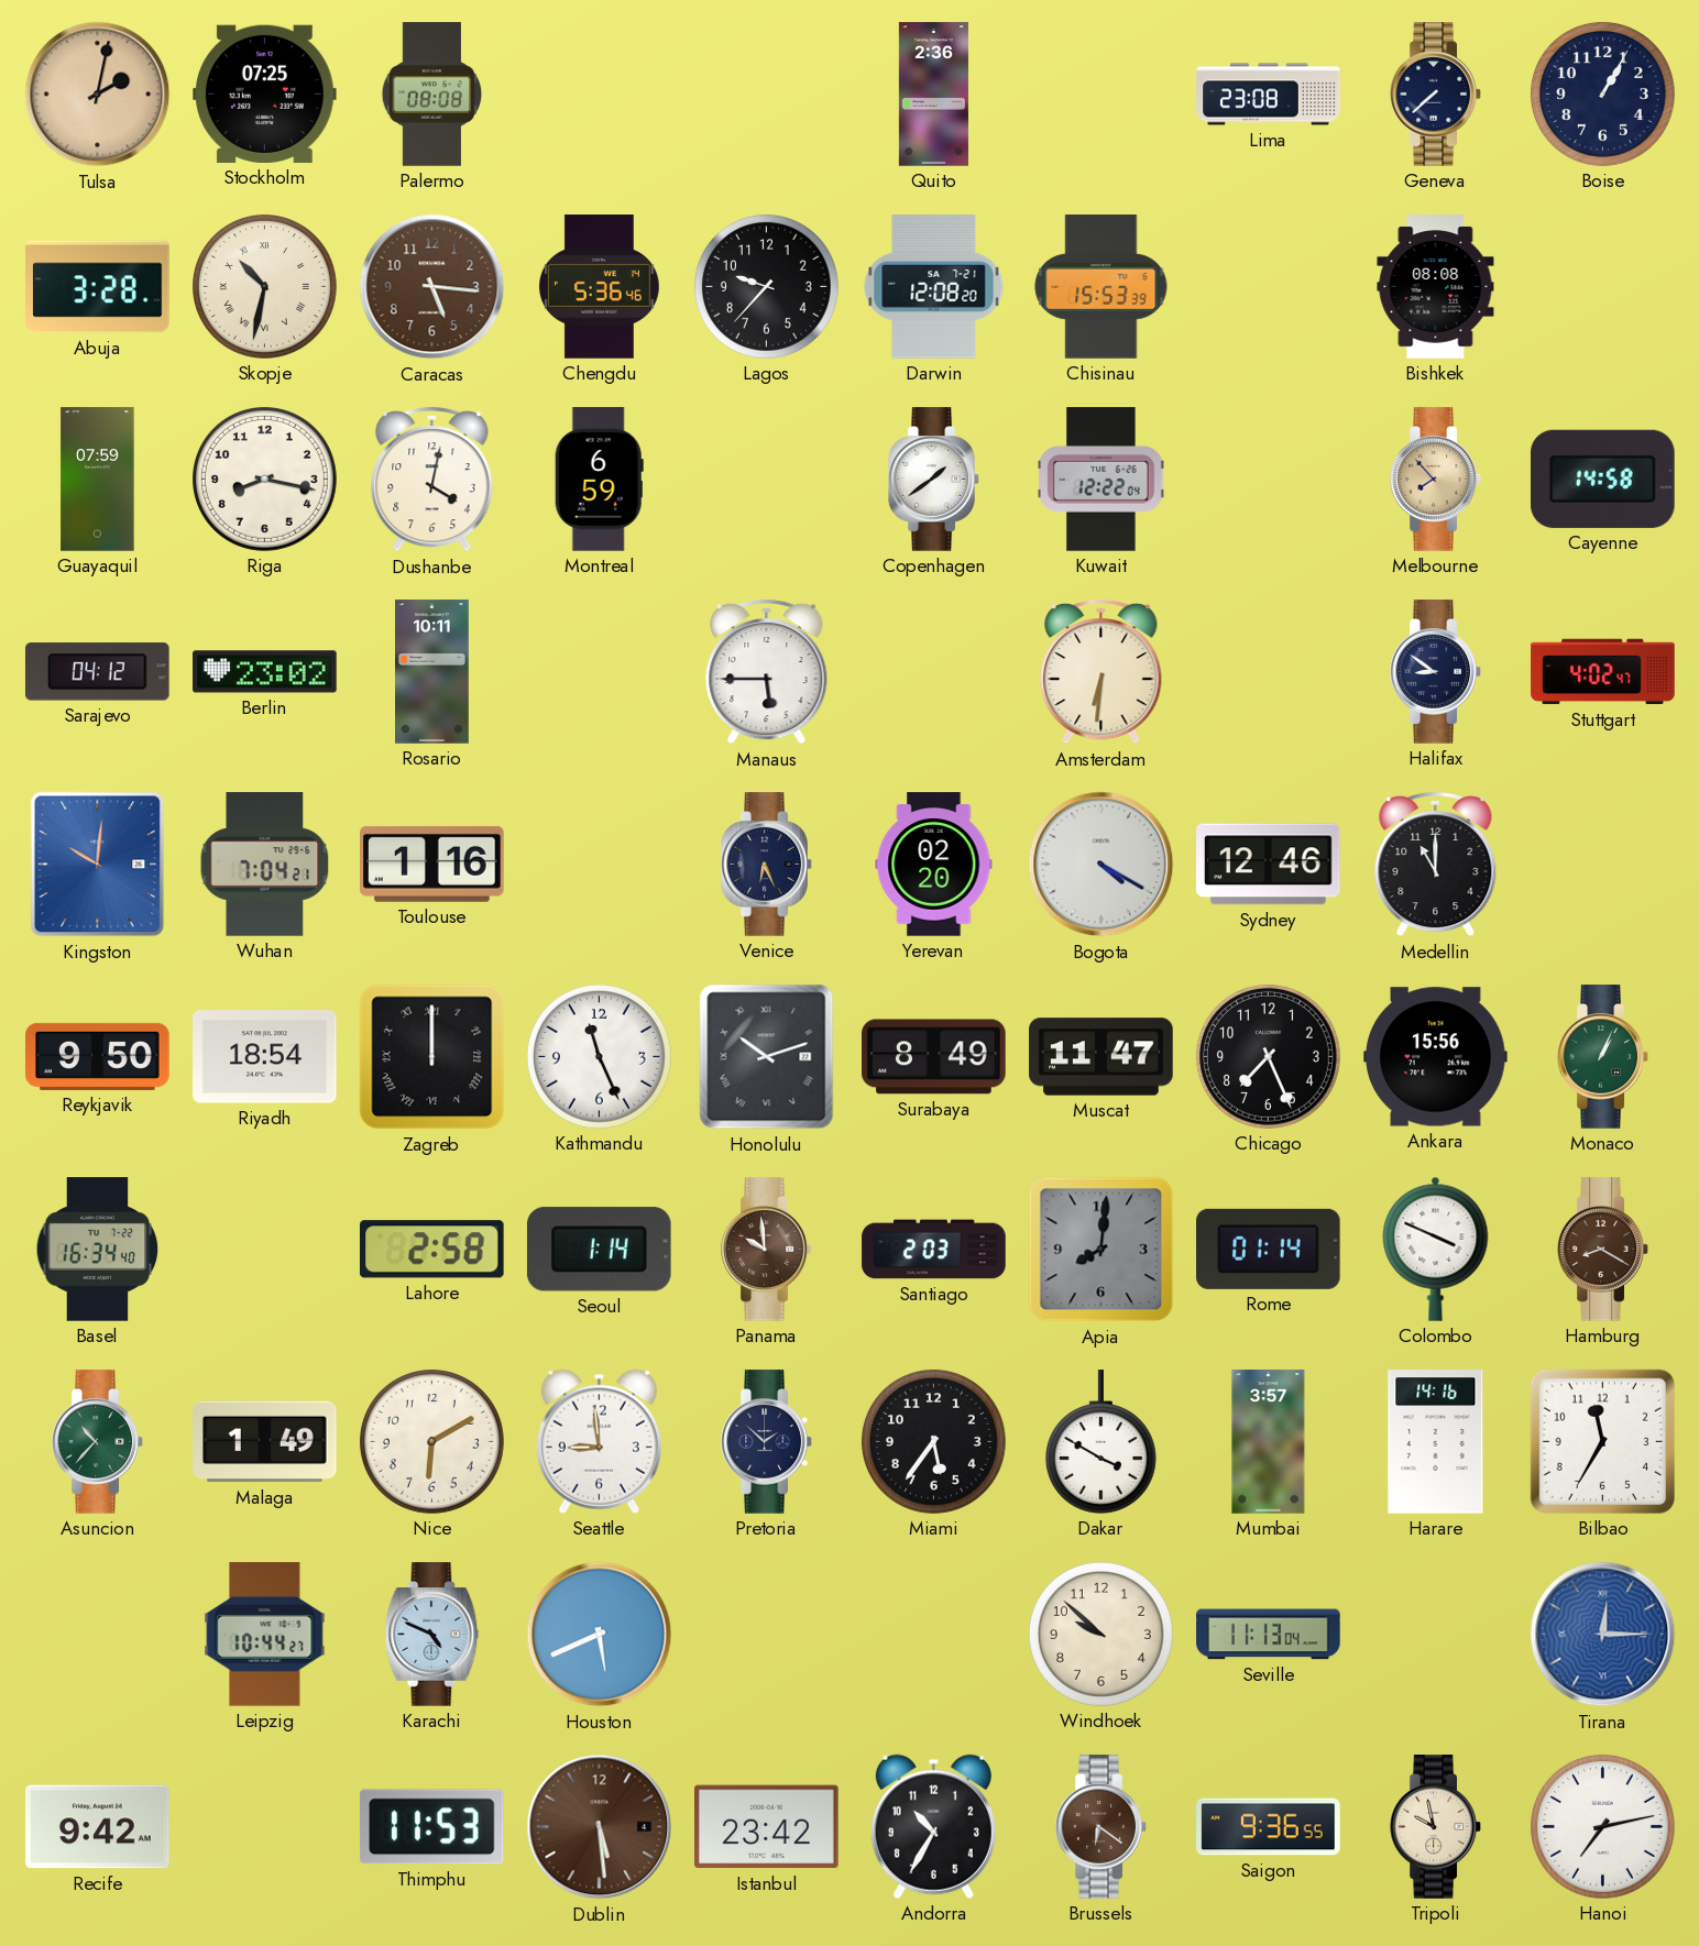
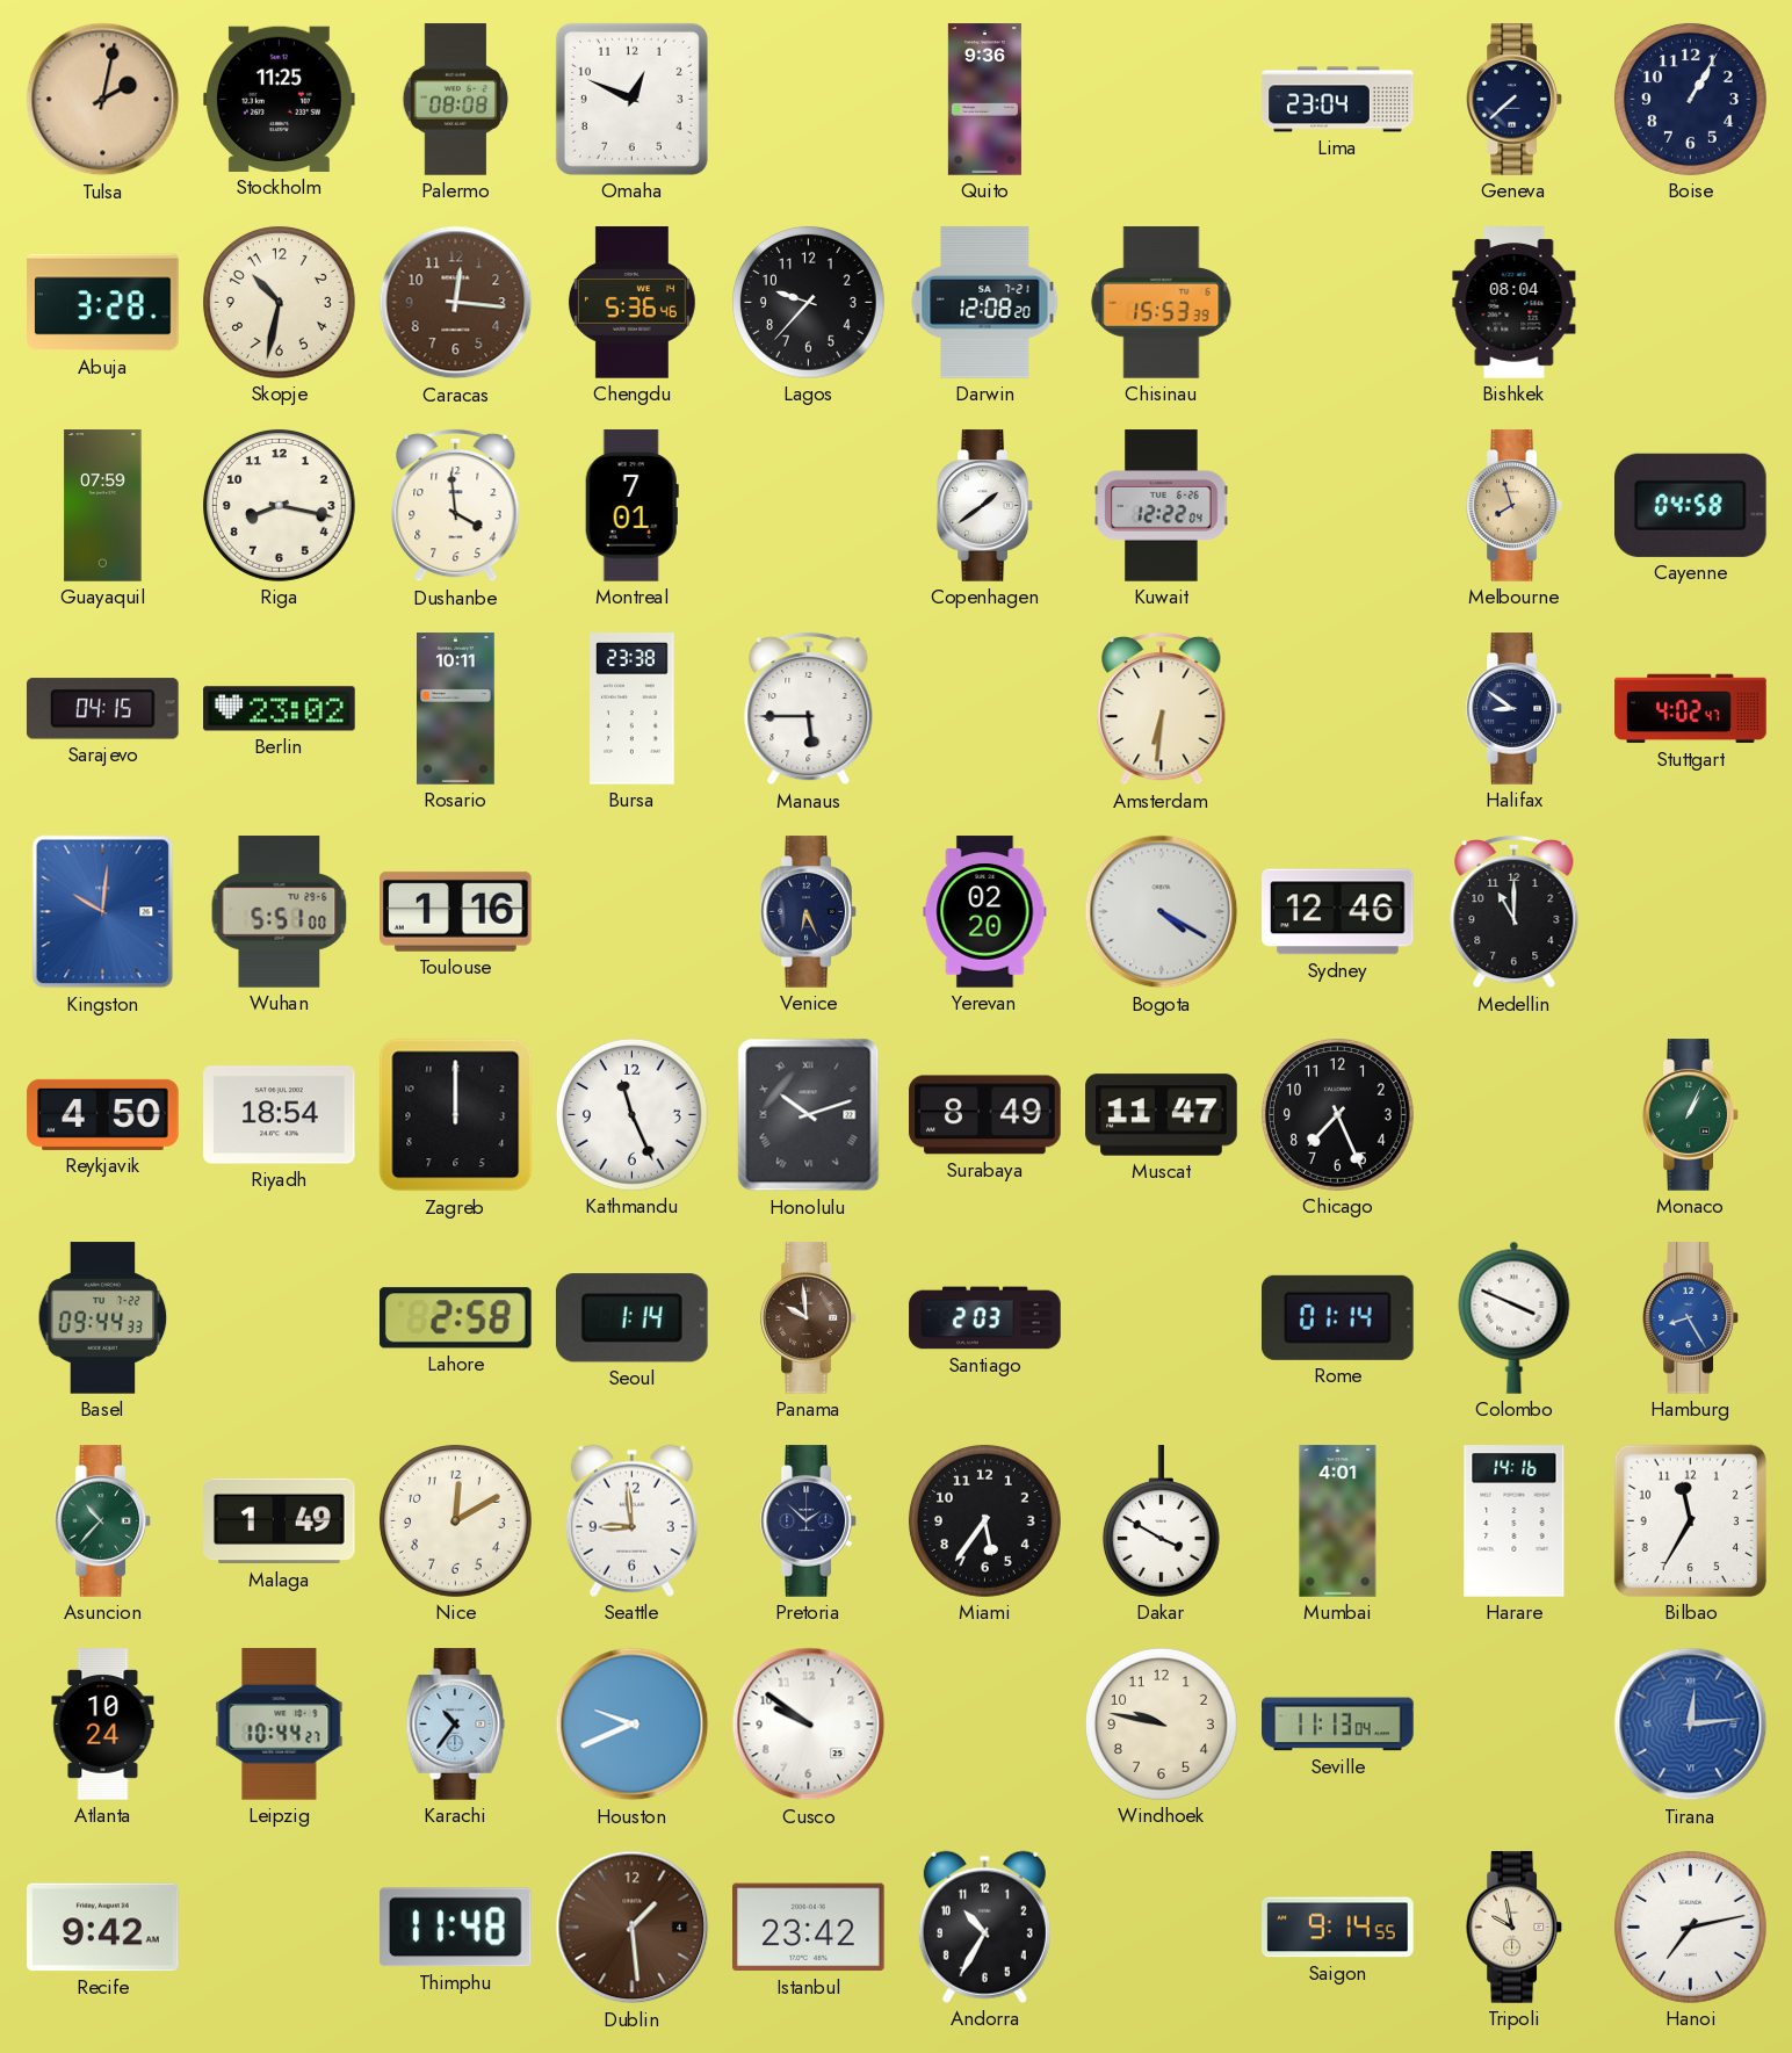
Stockholm: 07:25 -> 11:25
Omaha: none -> 12:49
Quito: 2:36 -> 9:36
Lima: 23:08 -> 23:04
Skopje numerals: Roman -> Arabic
Caracas: 5:16 -> 12:16
Bishkek: 08:08 -> 08:04
Dushanbe: 4:02 -> 3:59
Montreal: 6:59 -> 7:01
Melbourne: 7:53 -> 7:57
Cayenne: 14:58 -> 04:58
Sarajevo: 04:12 -> 04:15
Bursa: none -> 23:38
Wuhan: 7:04 -> 5:51
Reykjavik: 9:50 -> 4:50
Zagreb numerals: Roman -> Arabic
Ankara: 15:56 -> none
Basel: 16:34 -> 09:44
Apia: 8:01 -> none
Hamburg: 8:20 -> 8:25
Hamburg dial: brown -> blue
Nice: 6:10 -> 12:10
Mumbai: 3:57 -> 4:01
Atlanta: none -> 10:24
Karachi: 4:49 -> 10:36
Houston: 5:41 -> 9:41
Cusco: none -> 9:51
Windhoek: 9:52 -> 9:47
Tirana: 12:15 -> 12:14
Thimphu: 11:53 -> 11:48
Dublin: 5:29 -> 1:29
Brussels: 6:21 -> none
Saigon: 9:36 -> 9:14
